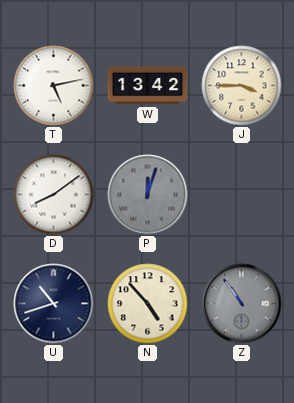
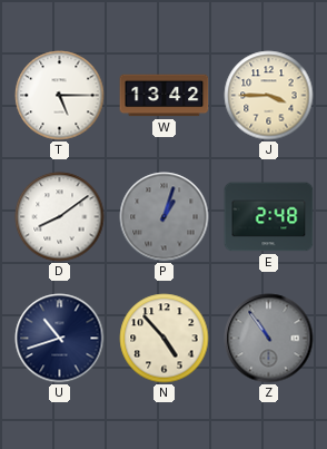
T: 5:13 -> 5:15
P: 12:03 -> 1:03
E: none -> 2:48
